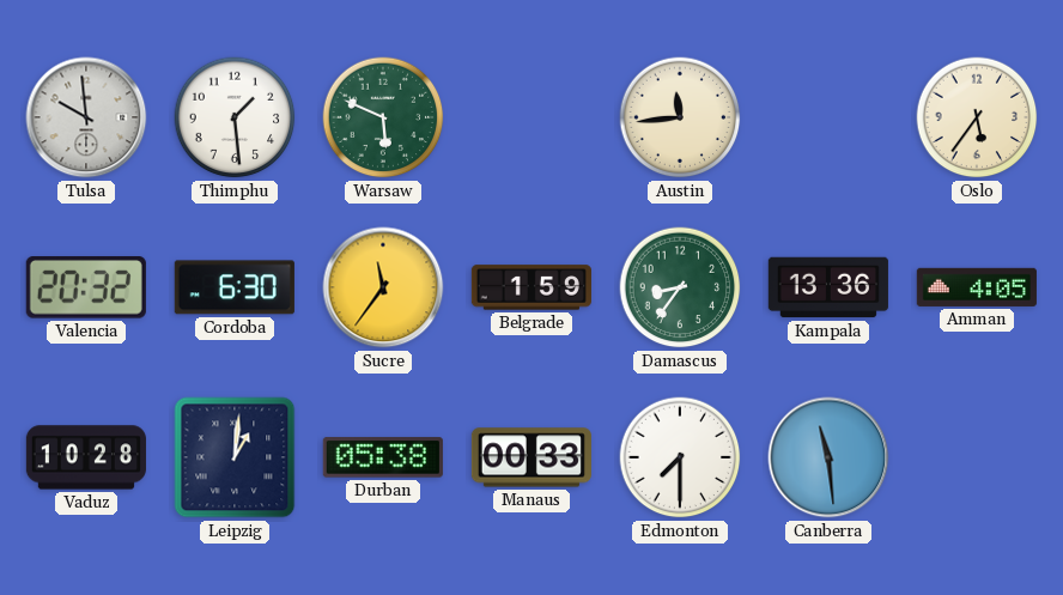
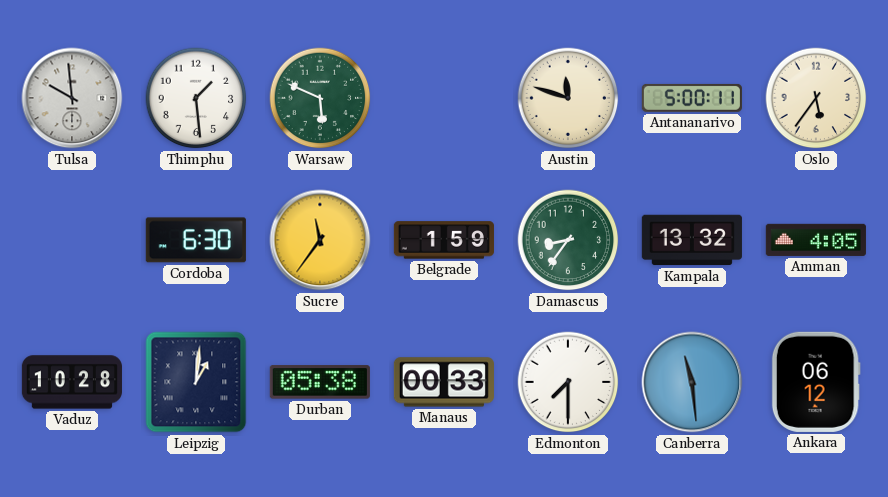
Austin: 11:44 -> 11:48
Antananarivo: none -> 5:00
Valencia: 20:32 -> none
Kampala: 13:36 -> 13:32
Ankara: none -> 06:12
